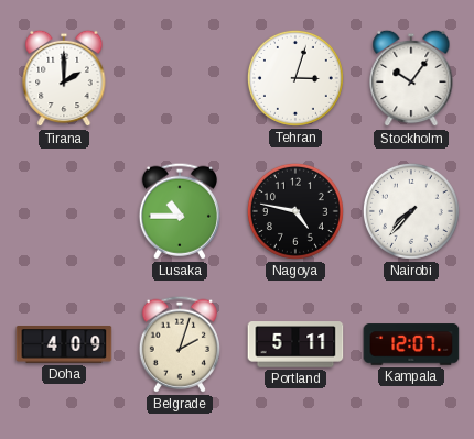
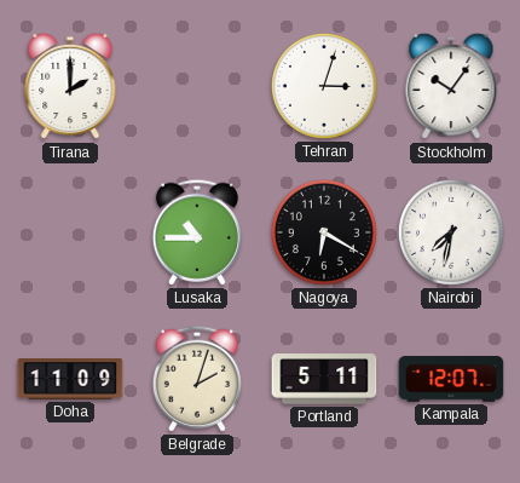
Nagoya: 4:47 -> 6:20
Nairobi: 7:37 -> 7:32
Doha: 4:09 -> 11:09
